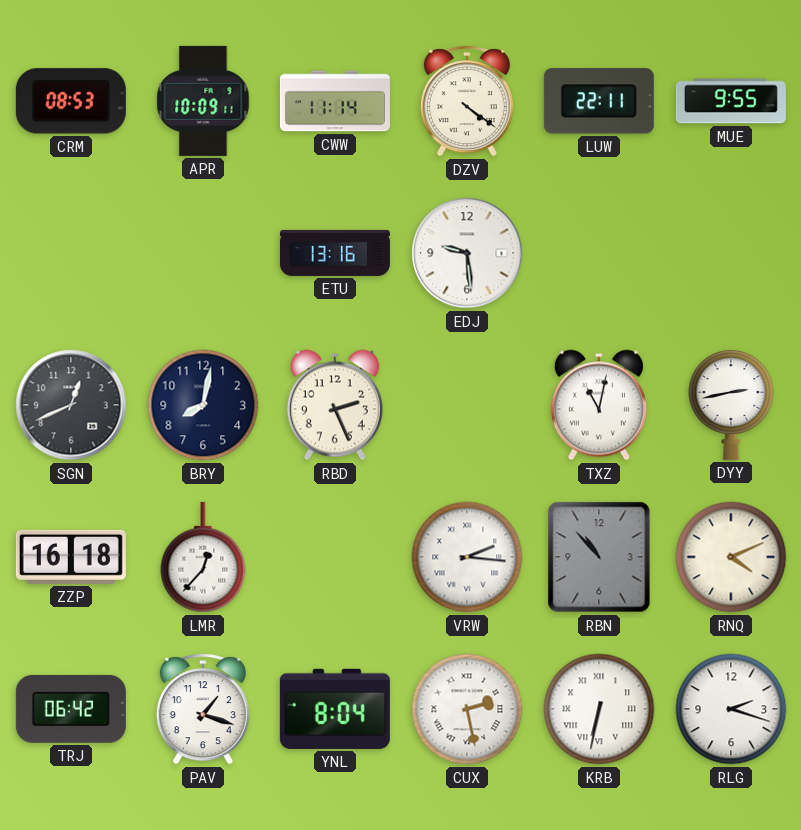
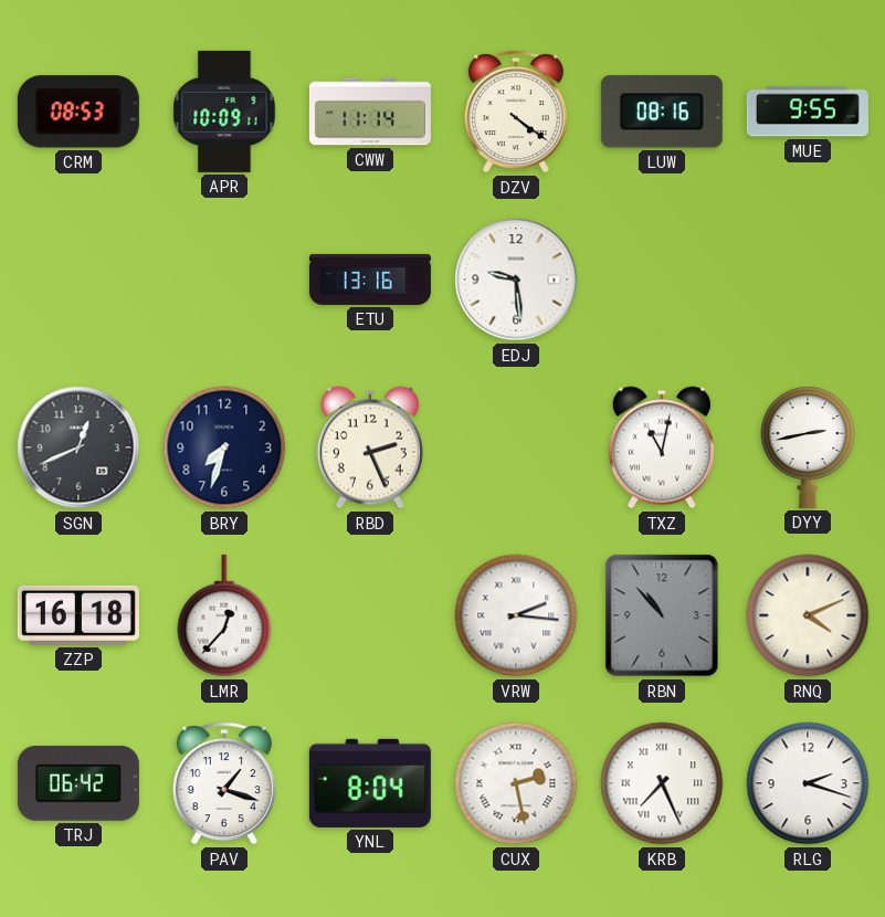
LUW: 22:11 -> 08:16
BRY: 8:02 -> 7:33
KRB: 6:32 -> 7:26
